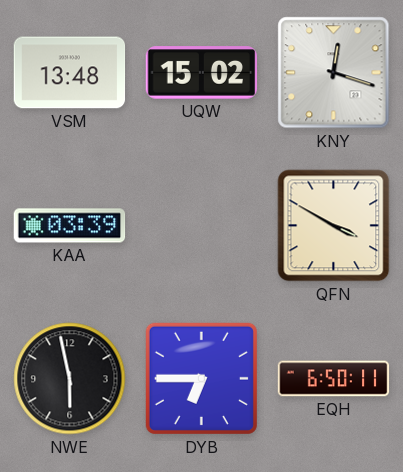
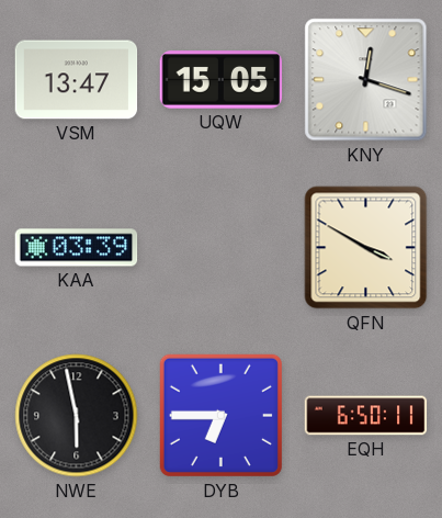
VSM: 13:48 -> 13:47
UQW: 15:02 -> 15:05
